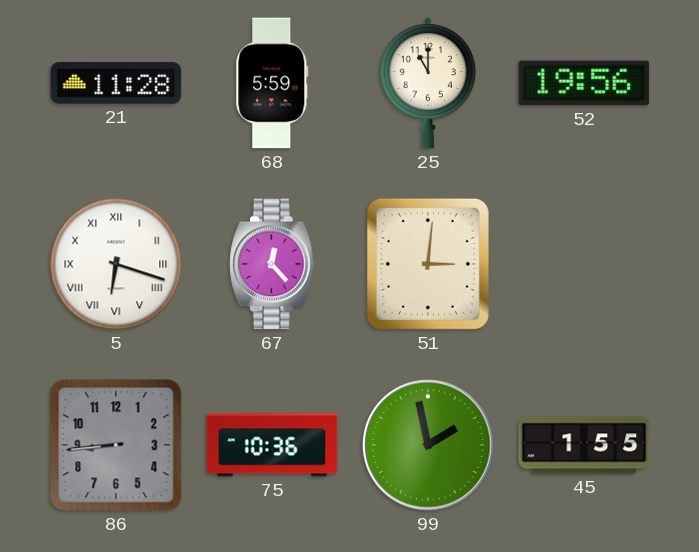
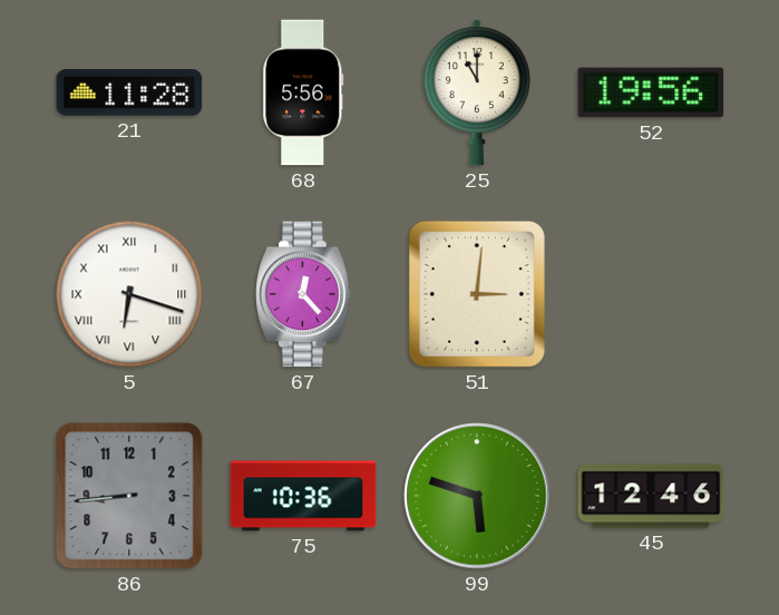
68: 5:59 -> 5:56
99: 1:58 -> 5:48
45: 1:55 -> 12:46
